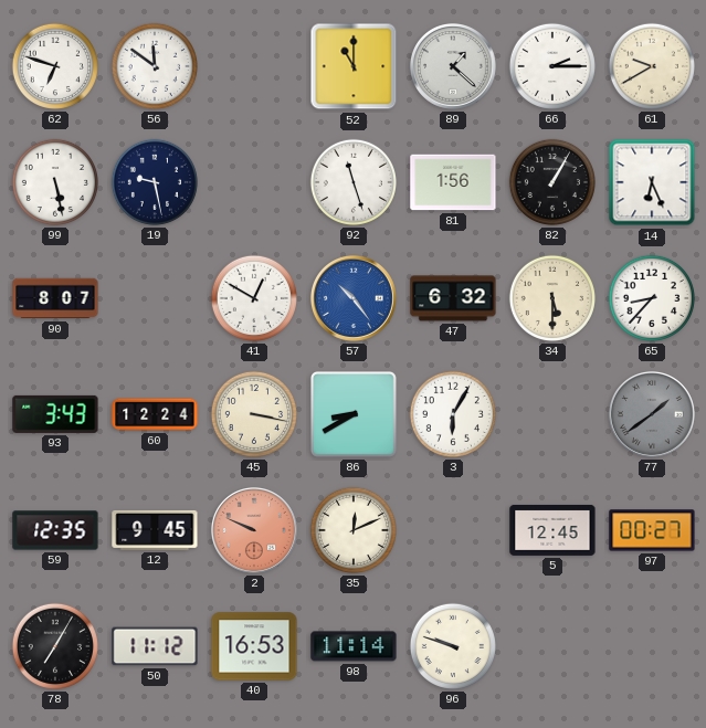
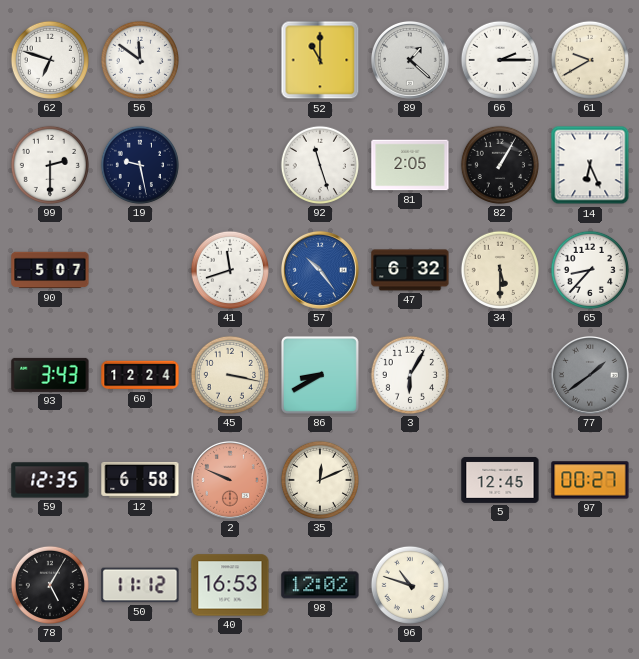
99: 5:28 -> 2:30
81: 1:56 -> 2:05
90: 8:07 -> 5:07
41: 12:50 -> 11:42
12: 9:45 -> 6:58
78: 7:05 -> 5:05
98: 11:14 -> 12:02
96: 9:48 -> 10:48
